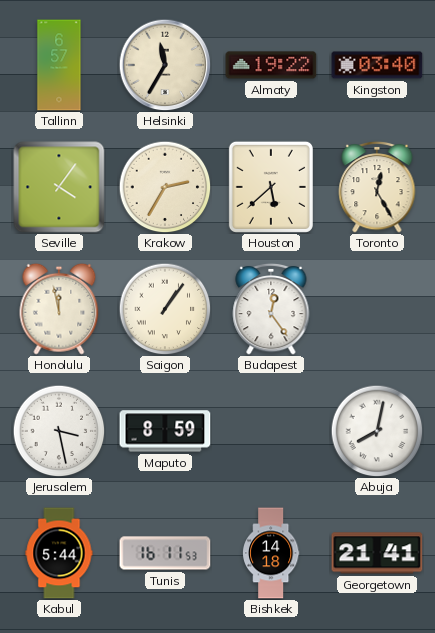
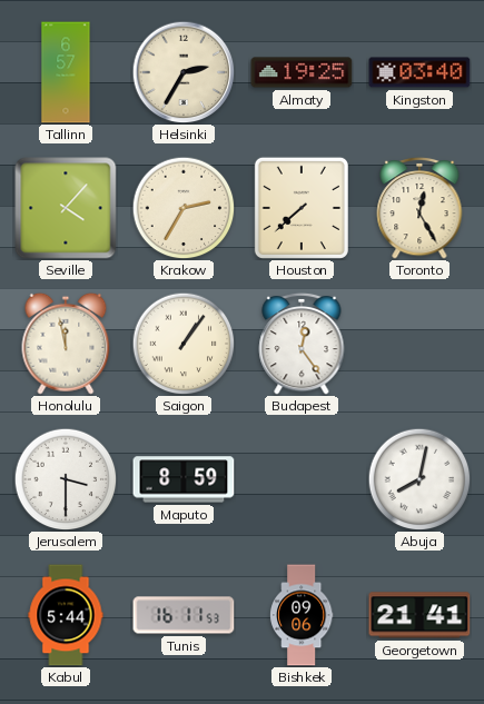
Helsinki: 11:35 -> 2:35
Almaty: 19:22 -> 19:25
Seville: 4:06 -> 4:07
Houston: 5:38 -> 7:38
Jerusalem: 3:28 -> 3:30
Bishkek: 14:18 -> 09:06
